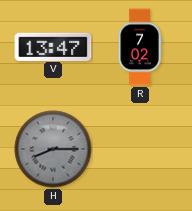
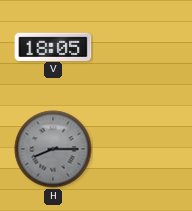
V: 13:47 -> 18:05
R: 7:02 -> none
